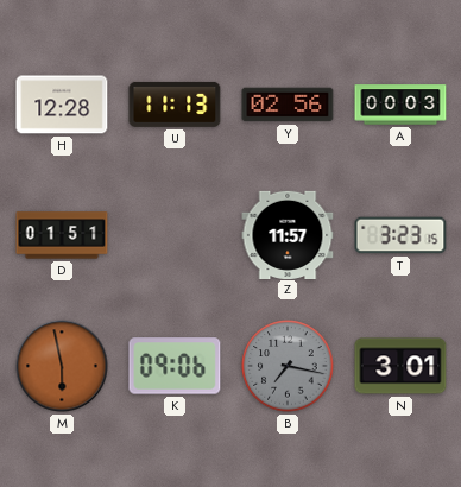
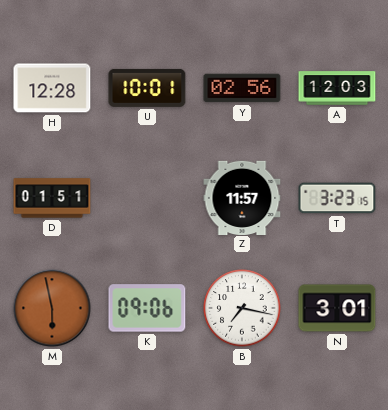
U: 11:13 -> 10:01
A: 00:03 -> 12:03
B dial: grey -> white
